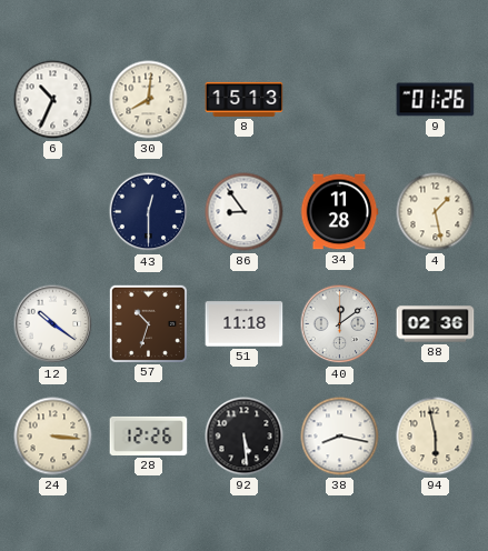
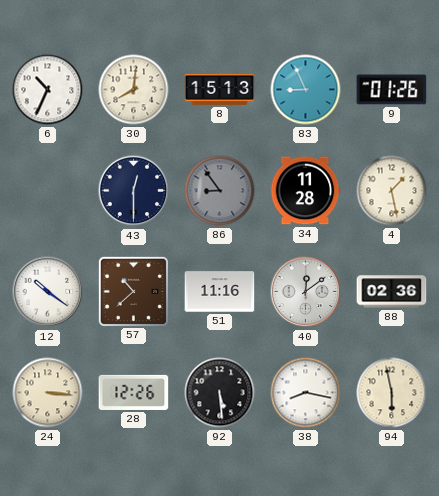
83: none -> 8:56
86 dial: white -> grey
57: 10:33 -> 10:38
51: 11:18 -> 11:16
